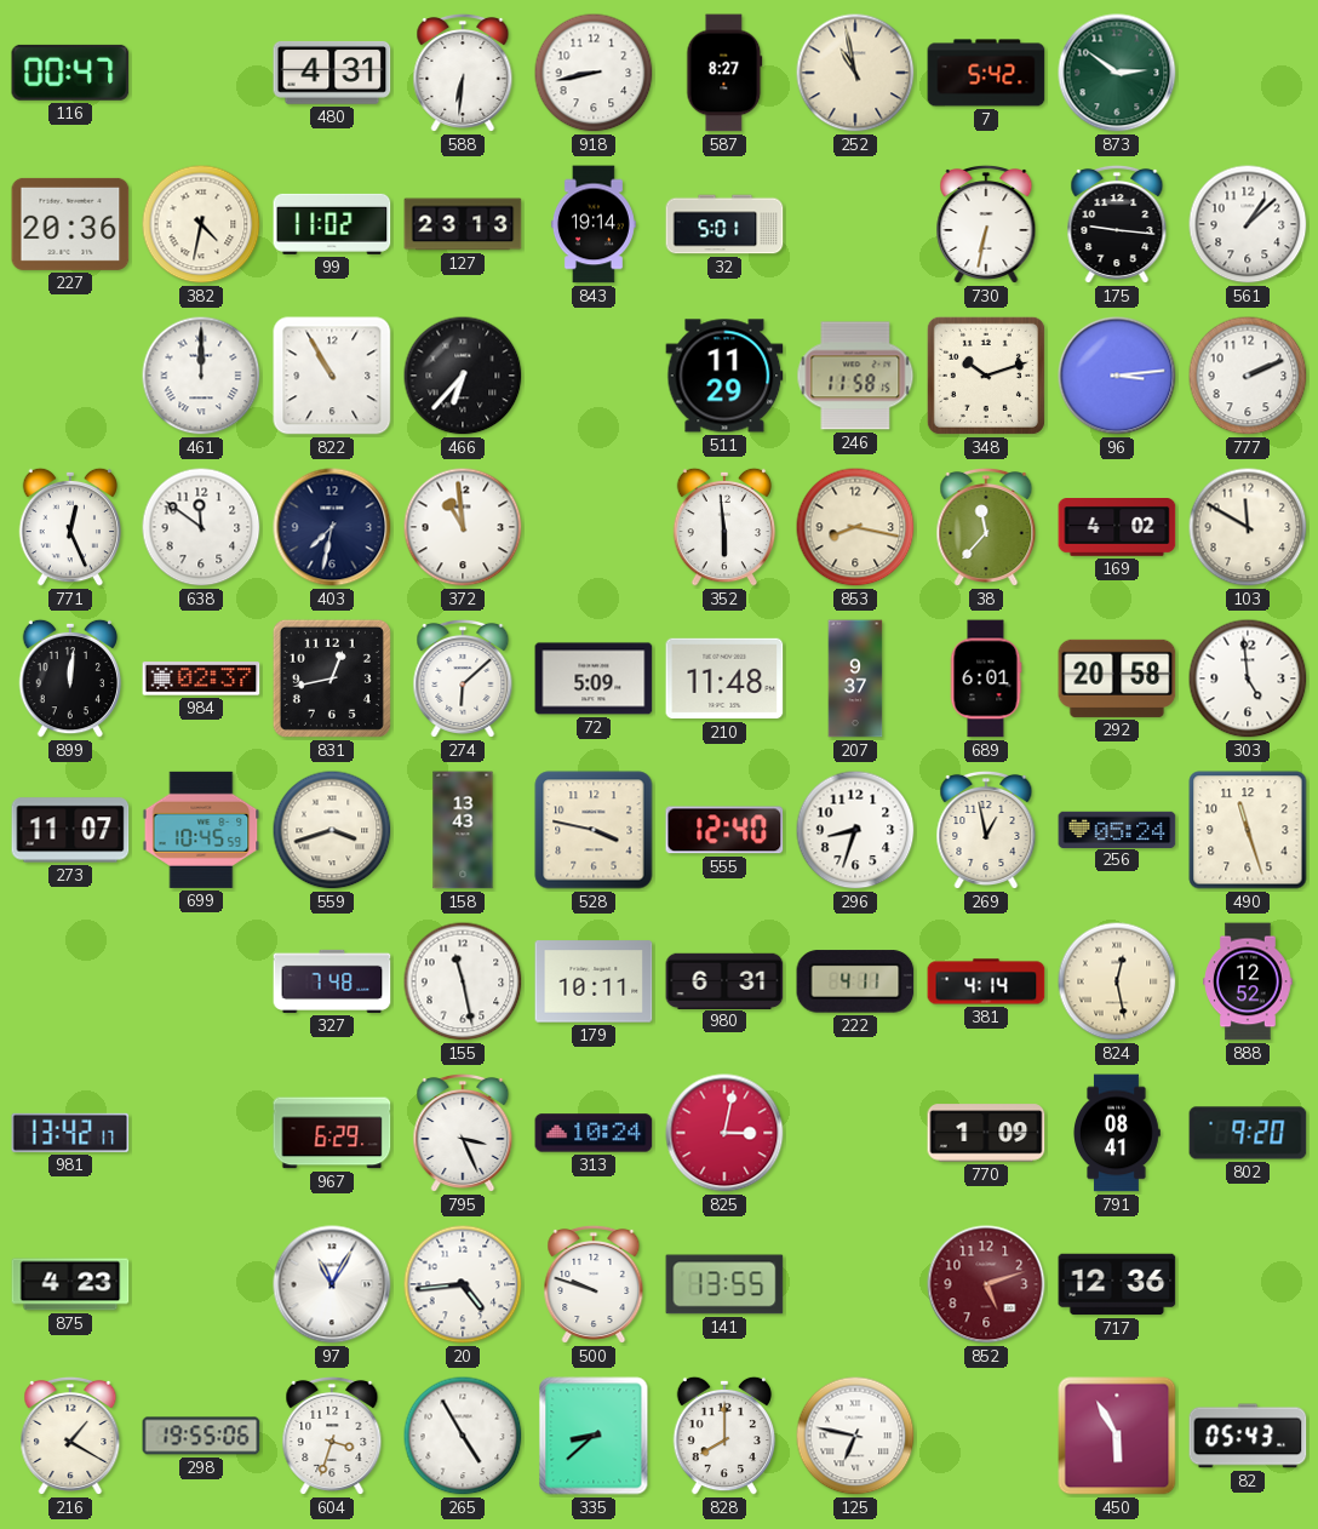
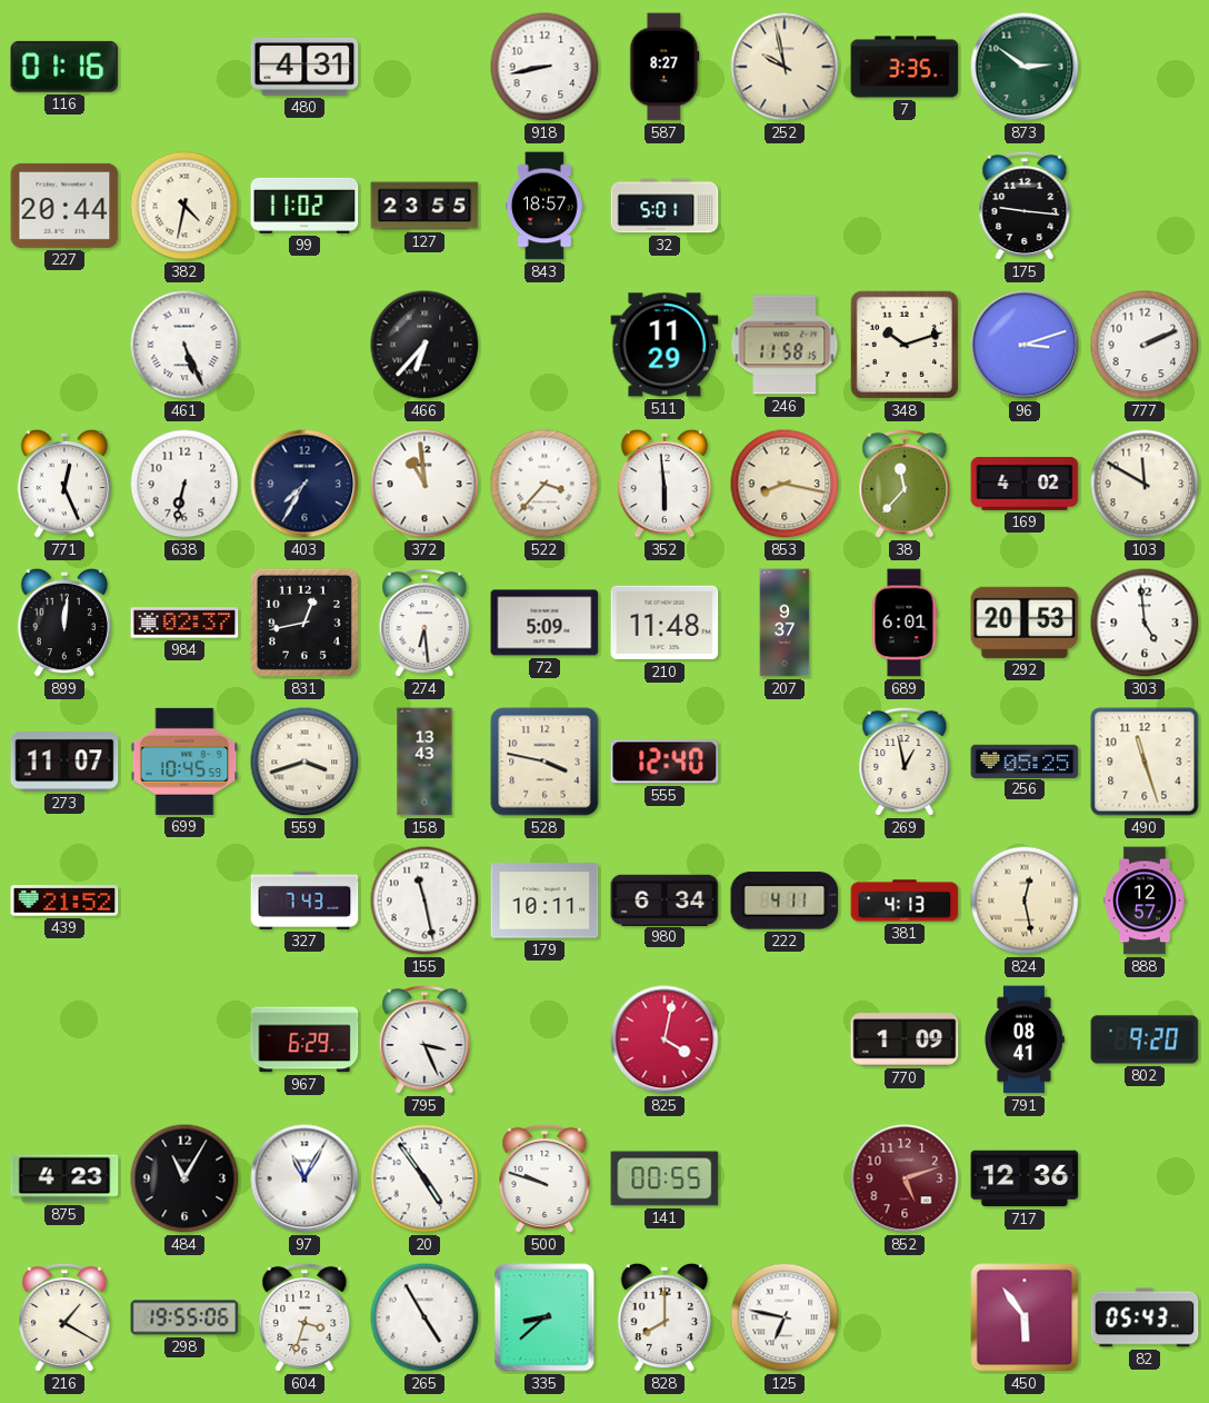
116: 00:47 -> 01:16
588: 6:31 -> none
252: 10:58 -> 9:58
7: 5:42 -> 3:35
227: 20:36 -> 20:44
127: 23:13 -> 23:55
843: 19:14 -> 18:57
730: 6:32 -> none
561: 1:08 -> none
461: 12:00 -> 5:26
822: 10:55 -> none
96: 3:14 -> 3:12
638: 11:51 -> 6:32
403: 7:32 -> 7:35
522: none -> 3:37
274: 6:08 -> 6:29
292: 20:58 -> 20:53
296: 8:33 -> none
256: 05:24 -> 05:25
439: none -> 21:52
327: 7:48 -> 7:43
980: 6:31 -> 6:34
381: 4:14 -> 4:13
888: 12:52 -> 12:57
981: 13:42 -> none
313: 10:24 -> none
825: 3:02 -> 4:02
484: none -> 11:05
20: 4:44 -> 4:54
141: 13:55 -> 00:55
450: 5:55 -> 5:54
